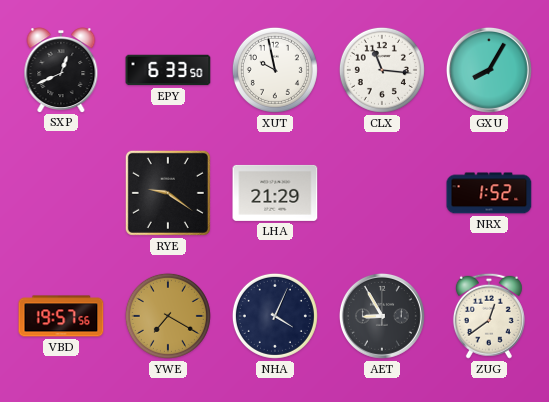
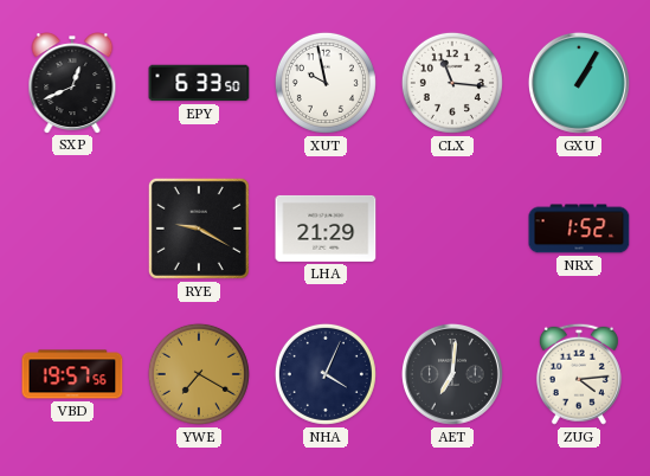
GXU: 8:05 -> 1:05
RYE: 9:21 -> 9:20
AET: 8:55 -> 7:01
ZUG: 12:39 -> 4:14
